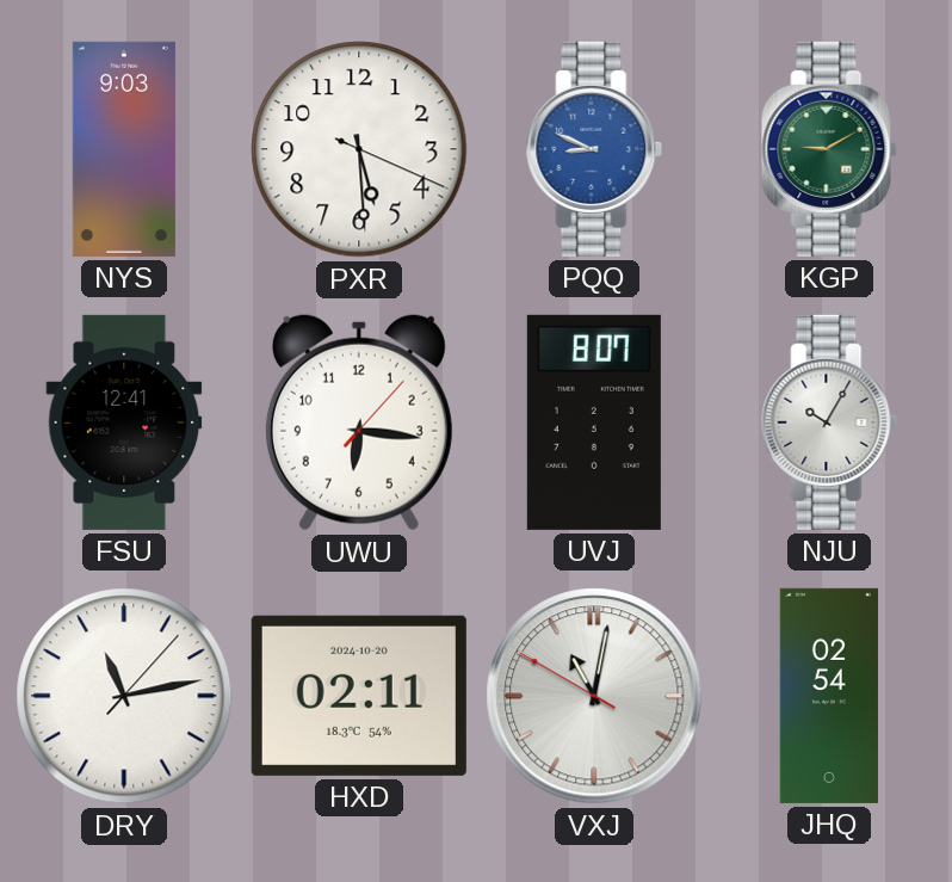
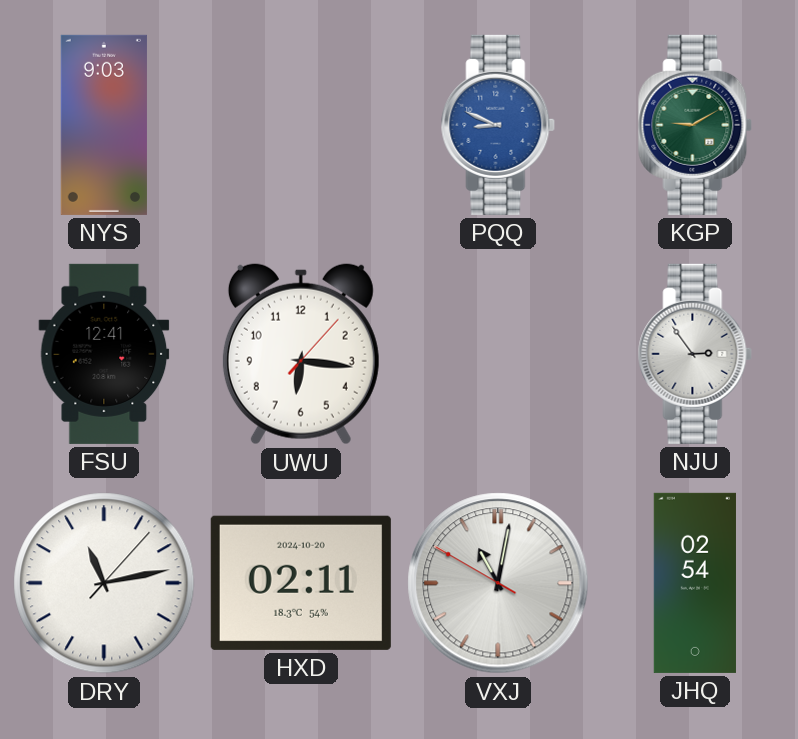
PXR: 5:29 -> none
UVJ: 8:07 -> none
NJU: 10:05 -> 2:54
